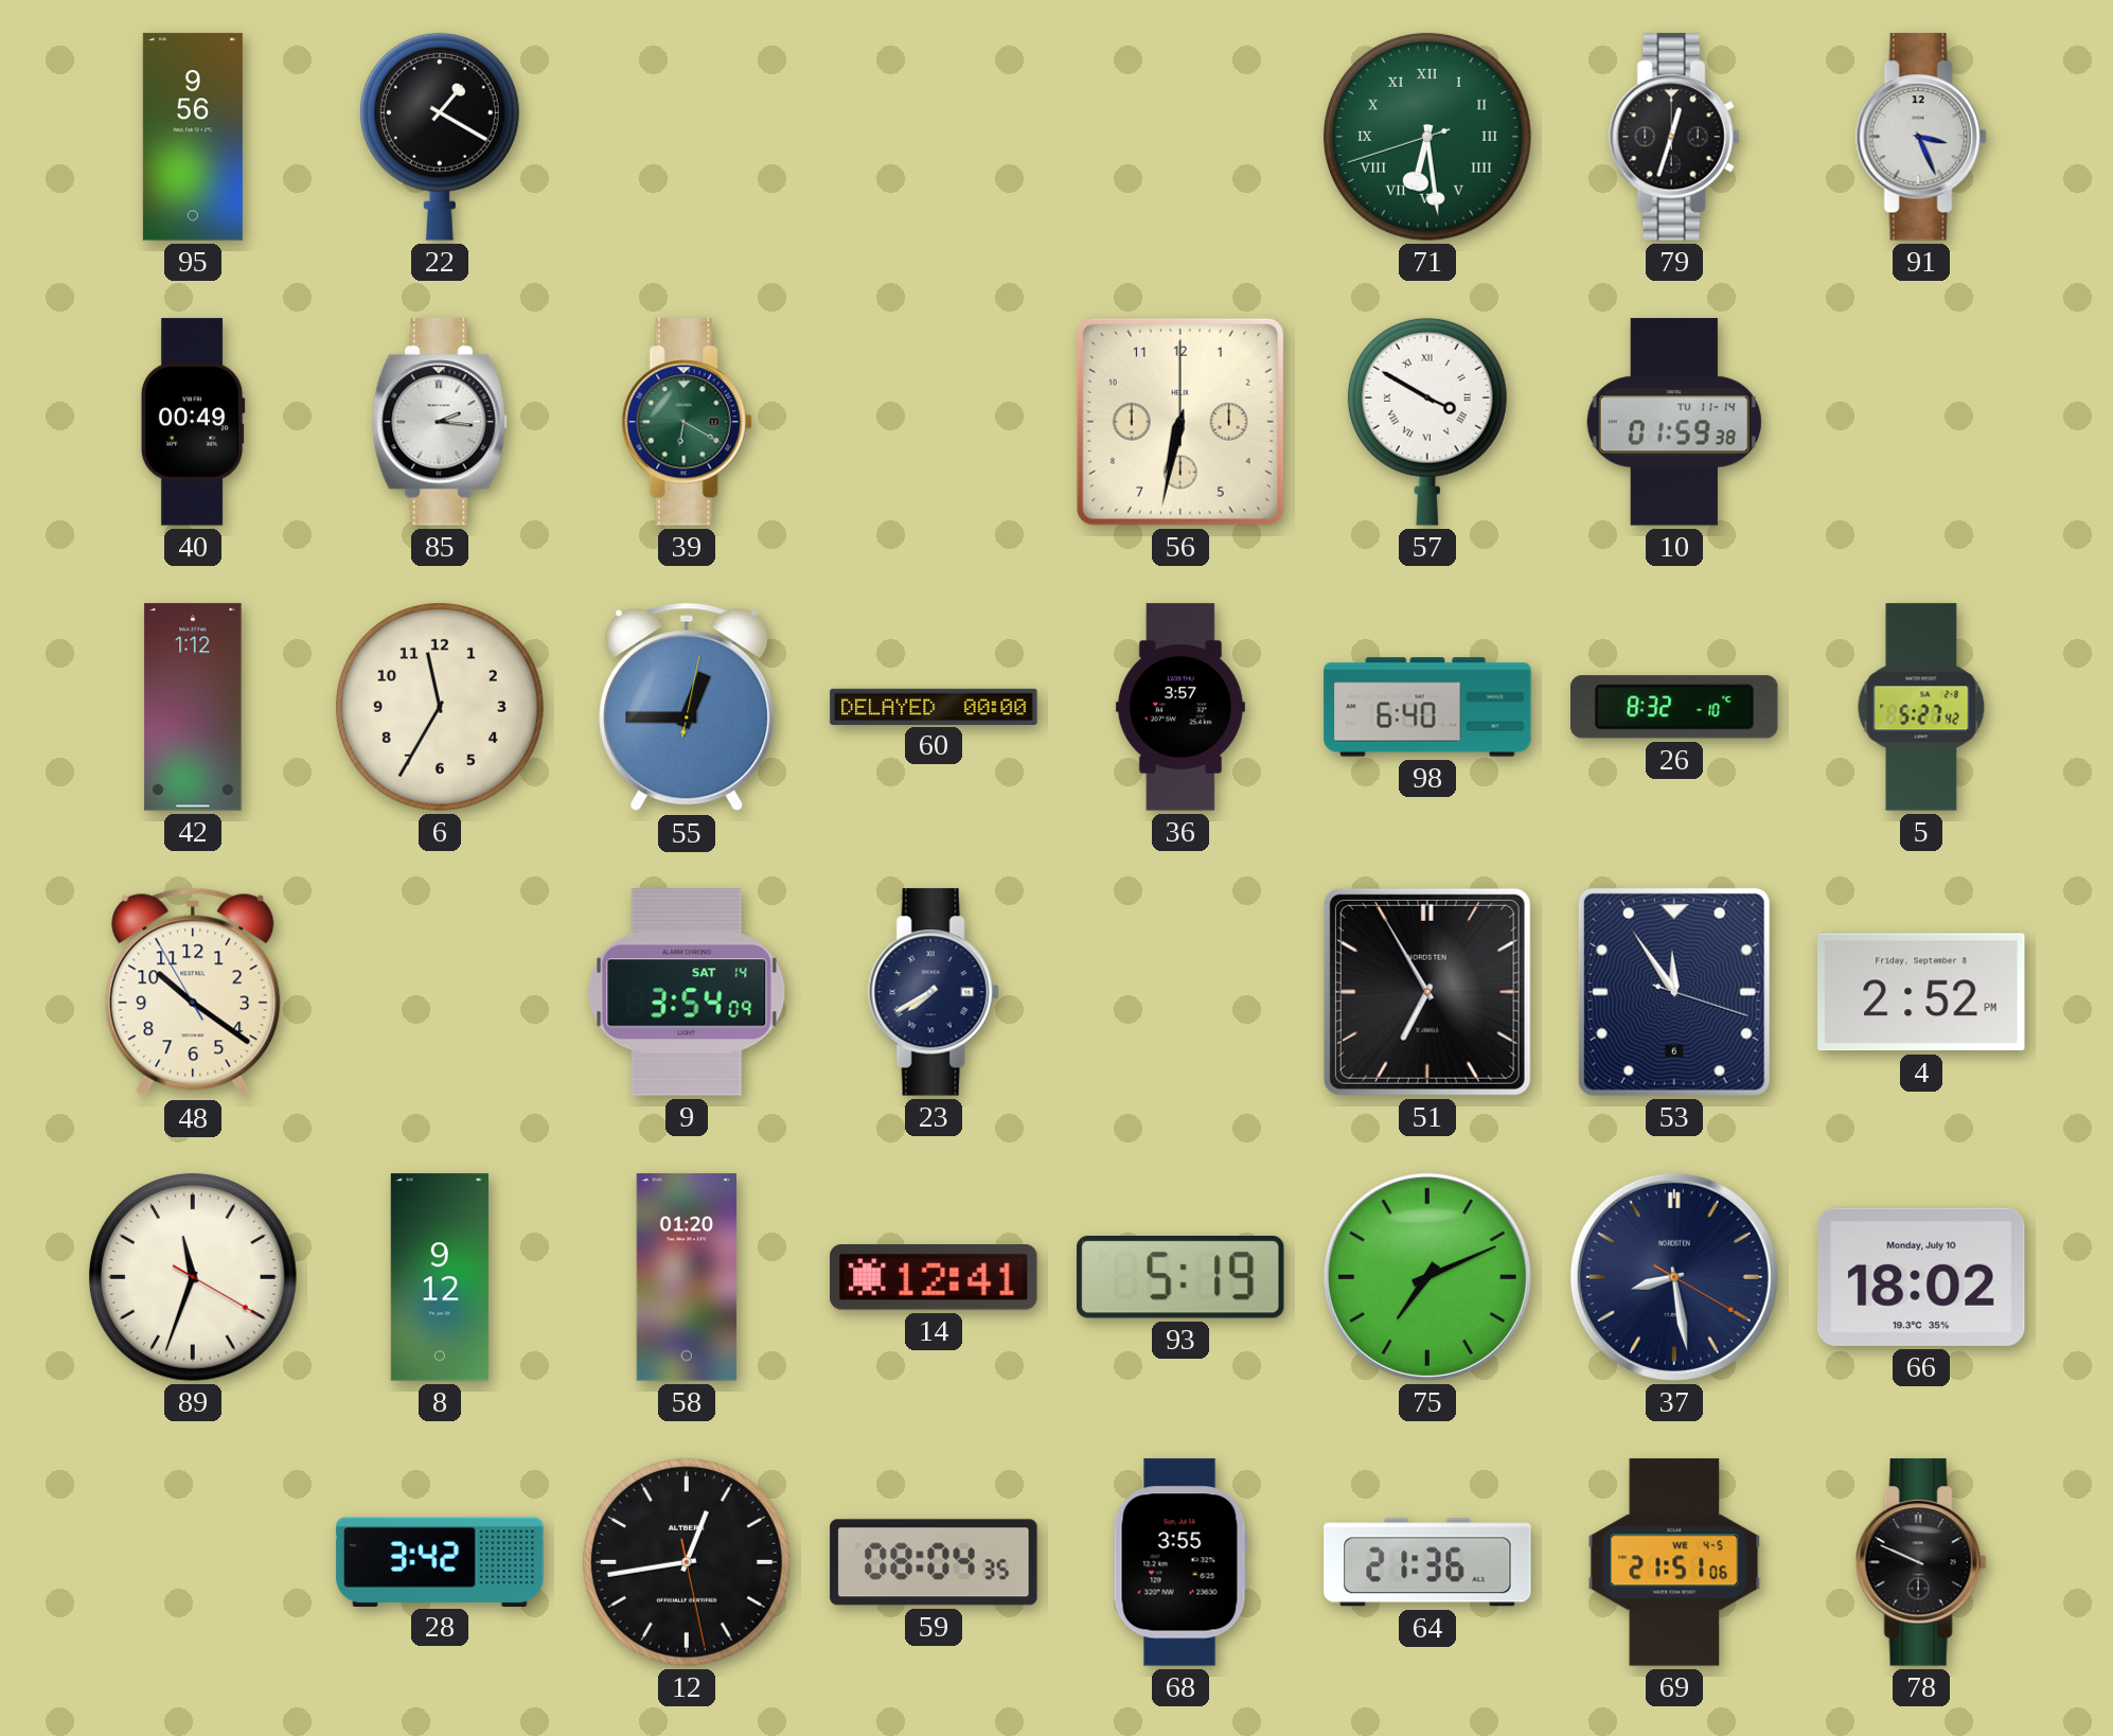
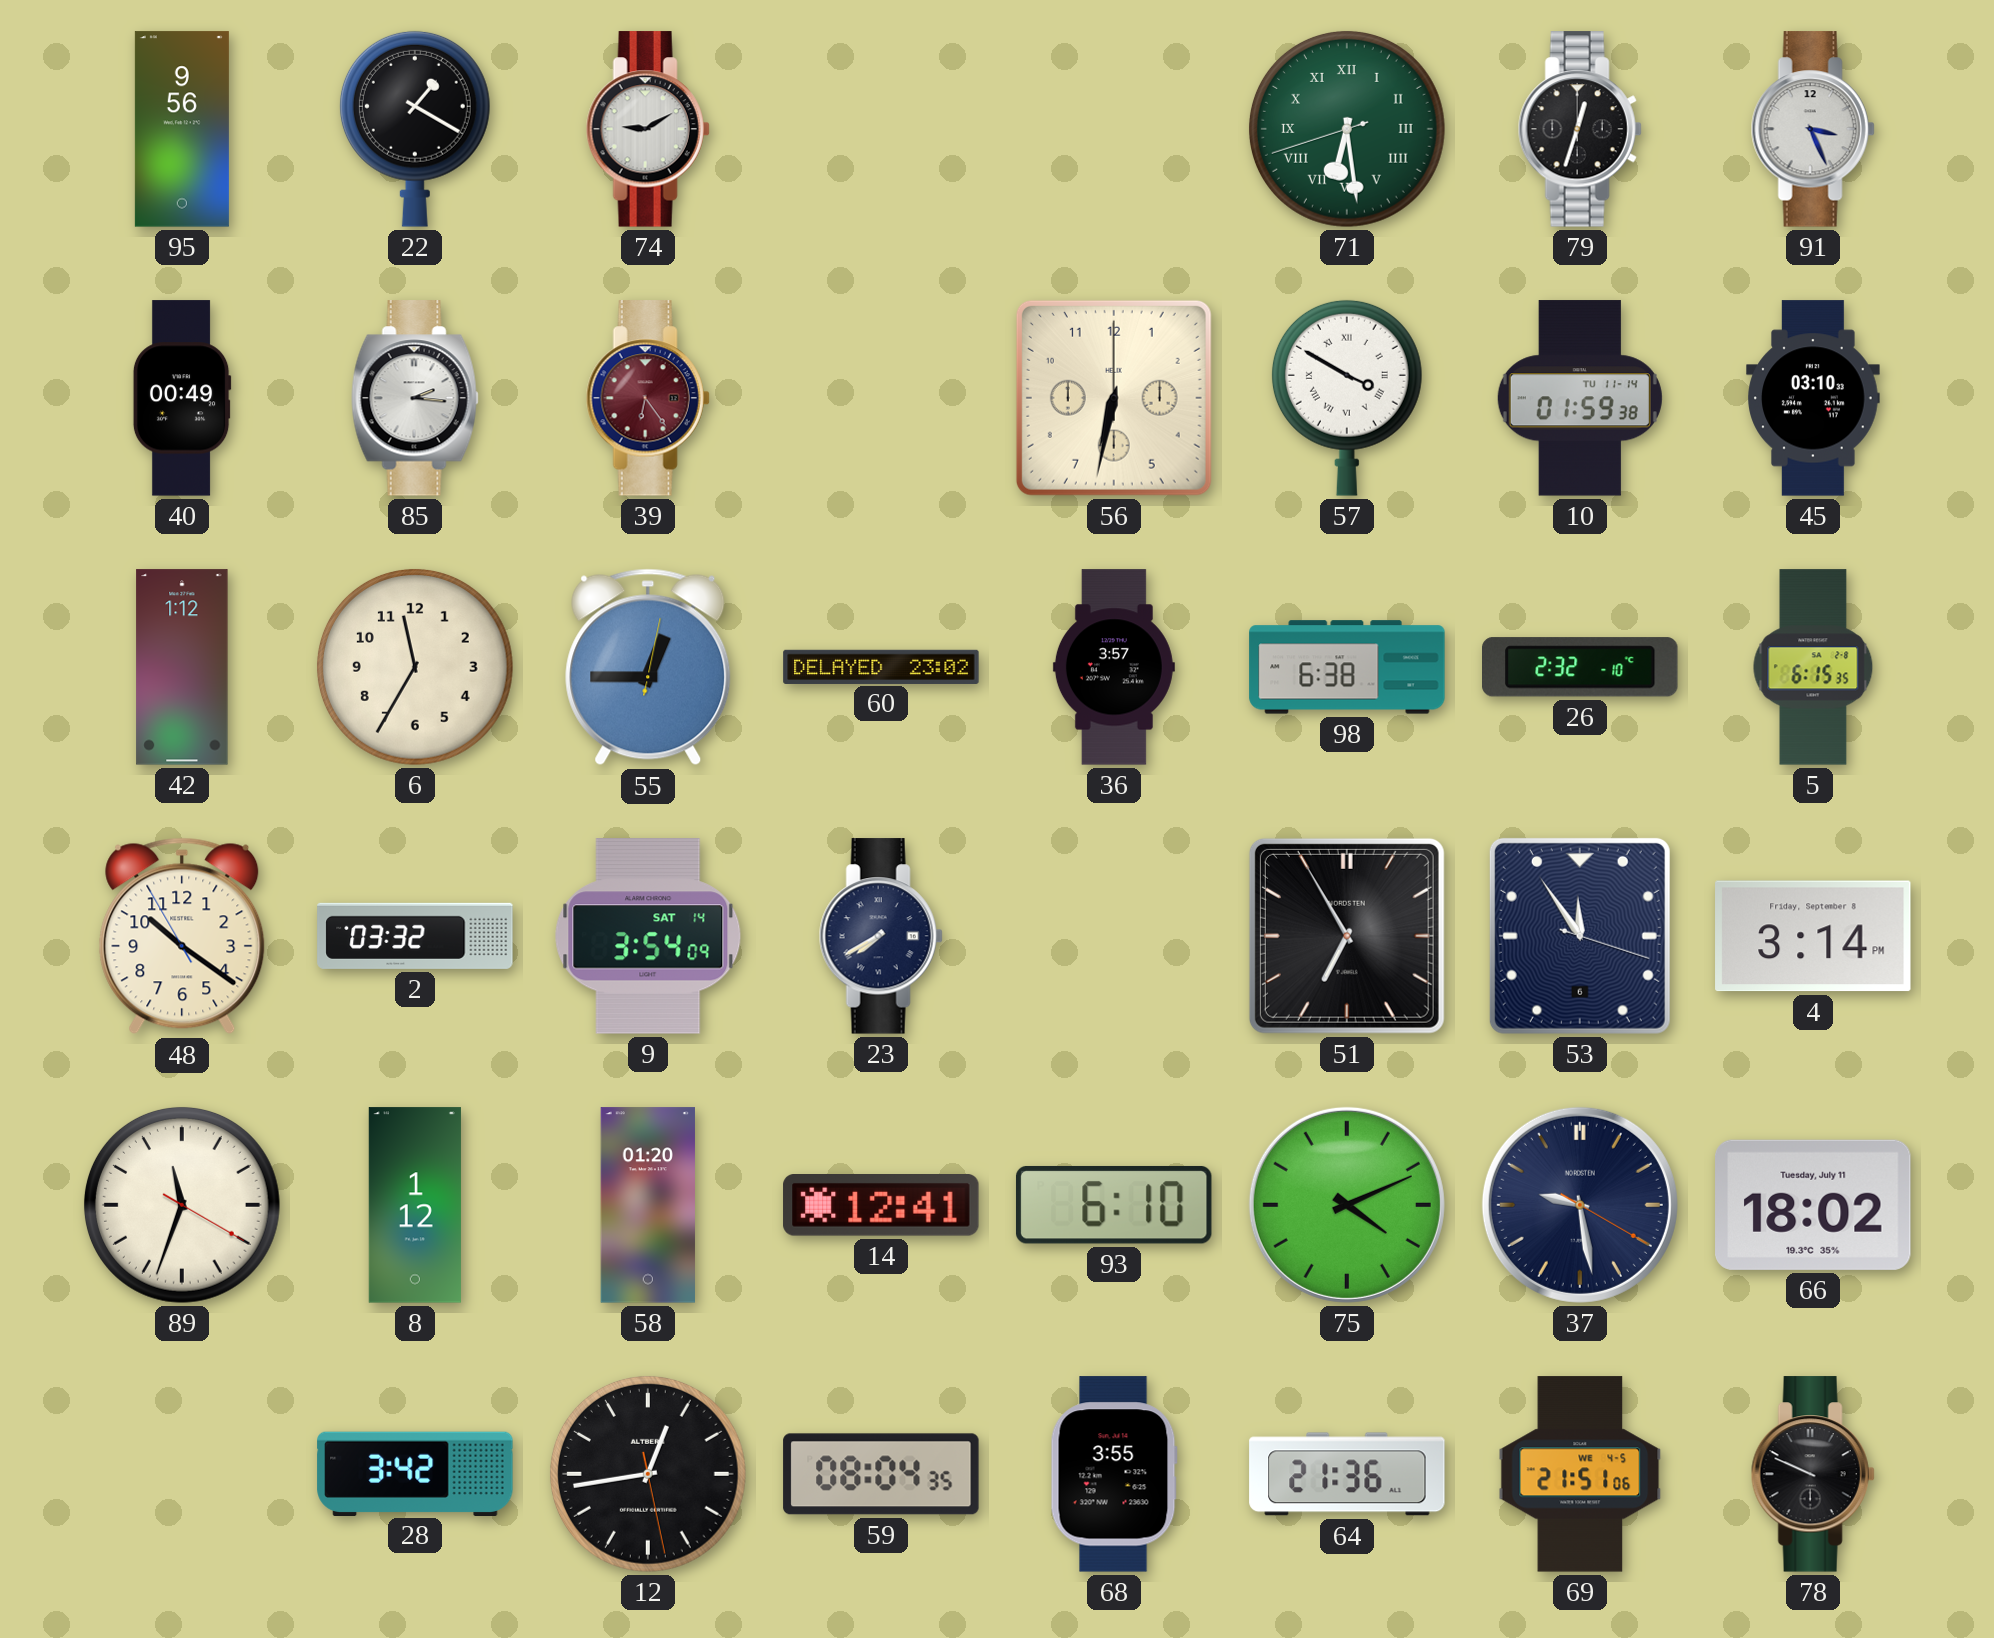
74: none -> 9:10
39: 6:20 -> 6:24
39 dial: green -> burgundy
45: none -> 03:10
60: 00:00 -> 23:02
98: 6:40 -> 6:38
26: 8:32 -> 2:32
5: 5:27 -> 6:15
2: none -> 03:32
4: 2:52 -> 3:14
8: 9:12 -> 1:12
93: 5:19 -> 6:10
75: 7:11 -> 4:11
37: 8:28 -> 9:28
66 date: Monday, July 10 -> Tuesday, July 11
